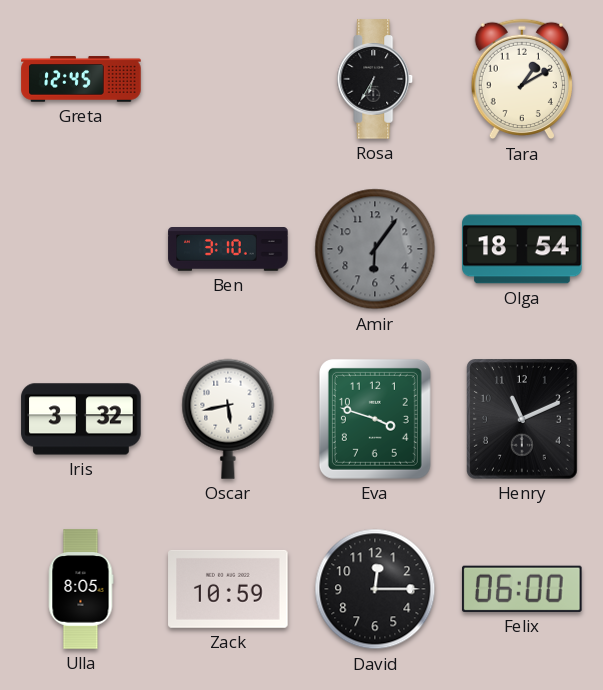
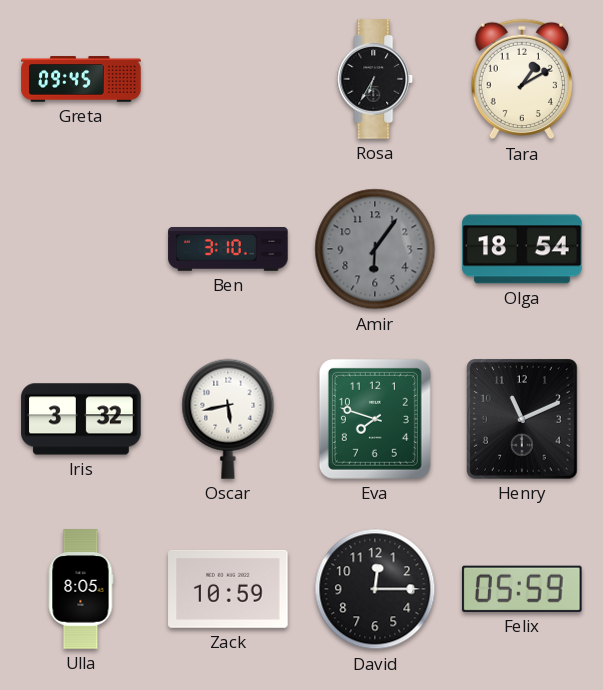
Greta: 12:45 -> 09:45
Eva: 3:48 -> 7:48
Felix: 06:00 -> 05:59
